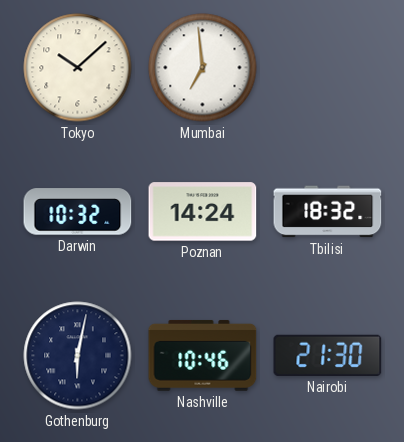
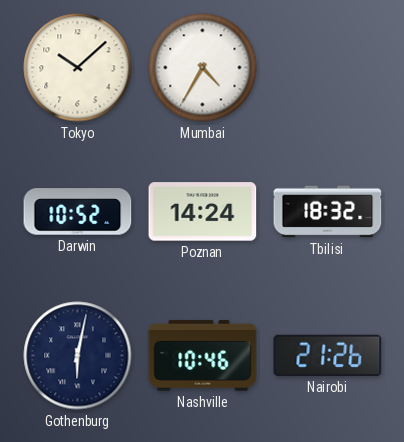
Mumbai: 6:59 -> 4:35
Darwin: 10:32 -> 10:52
Nairobi: 21:30 -> 21:26
